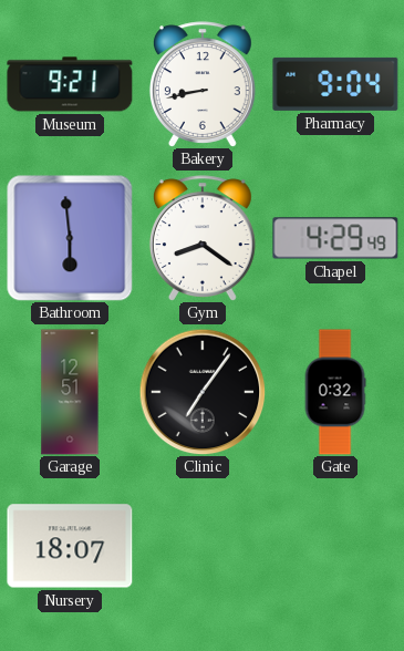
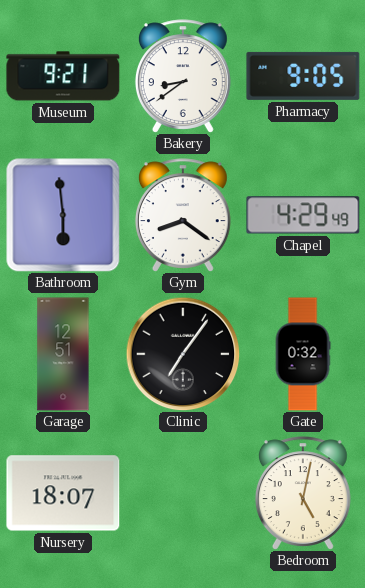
Bakery: 8:43 -> 8:39
Pharmacy: 9:04 -> 9:05
Bedroom: none -> 5:02
